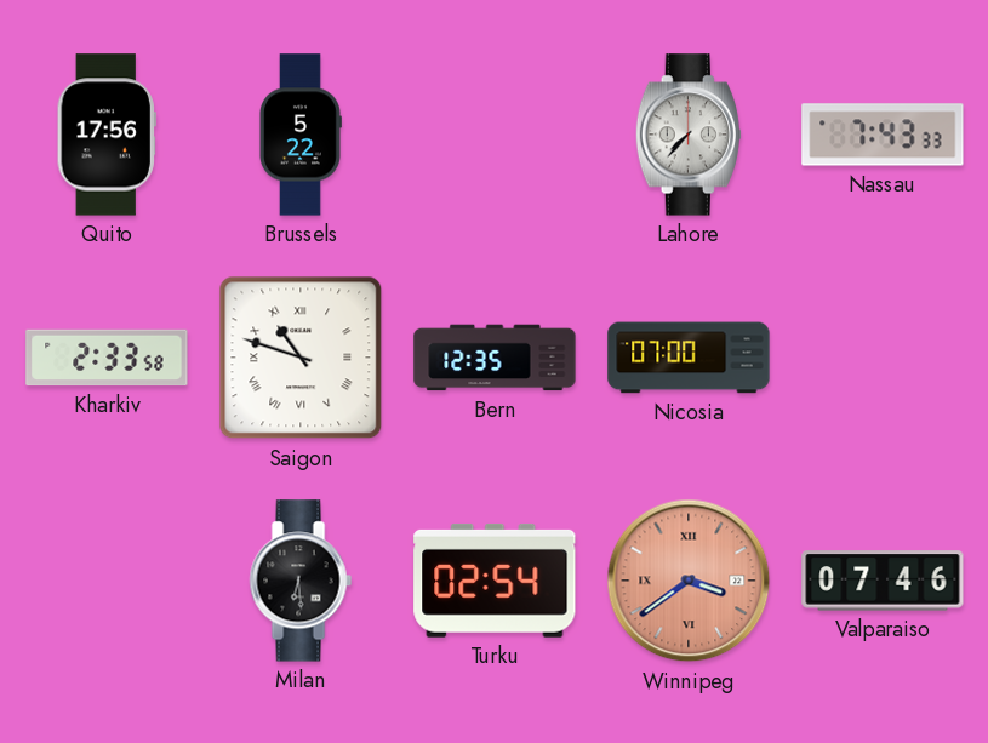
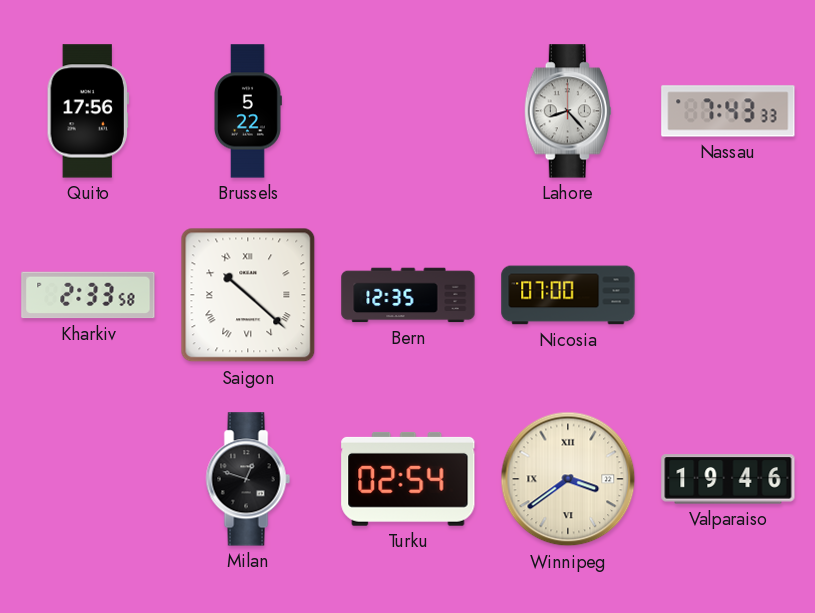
Lahore: 7:37 -> 8:23
Saigon: 10:48 -> 10:22
Milan: 6:29 -> 12:48
Winnipeg dial: salmon -> cream
Valparaiso: 07:46 -> 19:46
